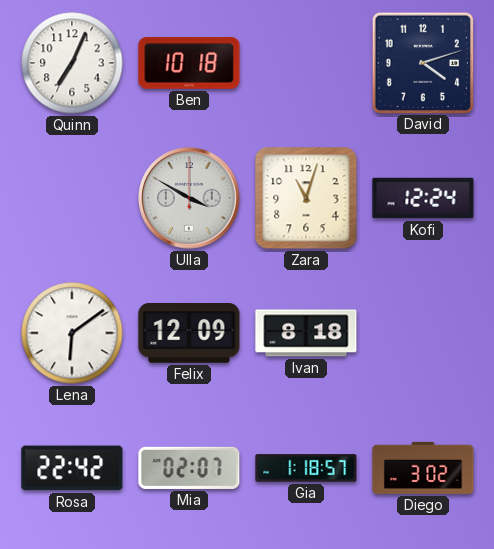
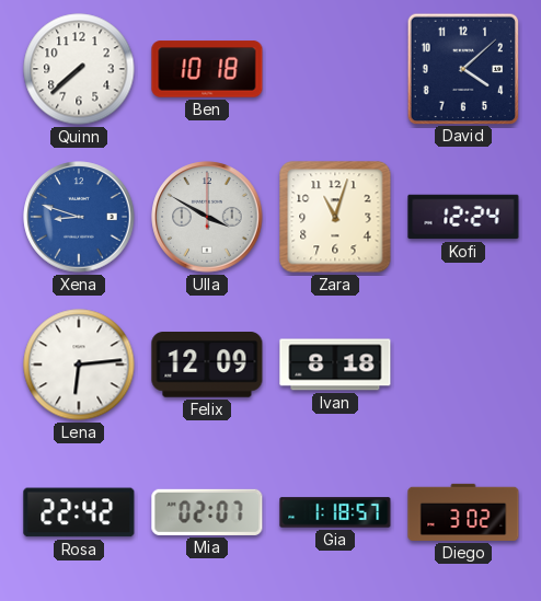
Quinn: 7:04 -> 7:38
David: 4:12 -> 4:08
Xena: none -> 8:48
Lena: 6:09 -> 6:14
